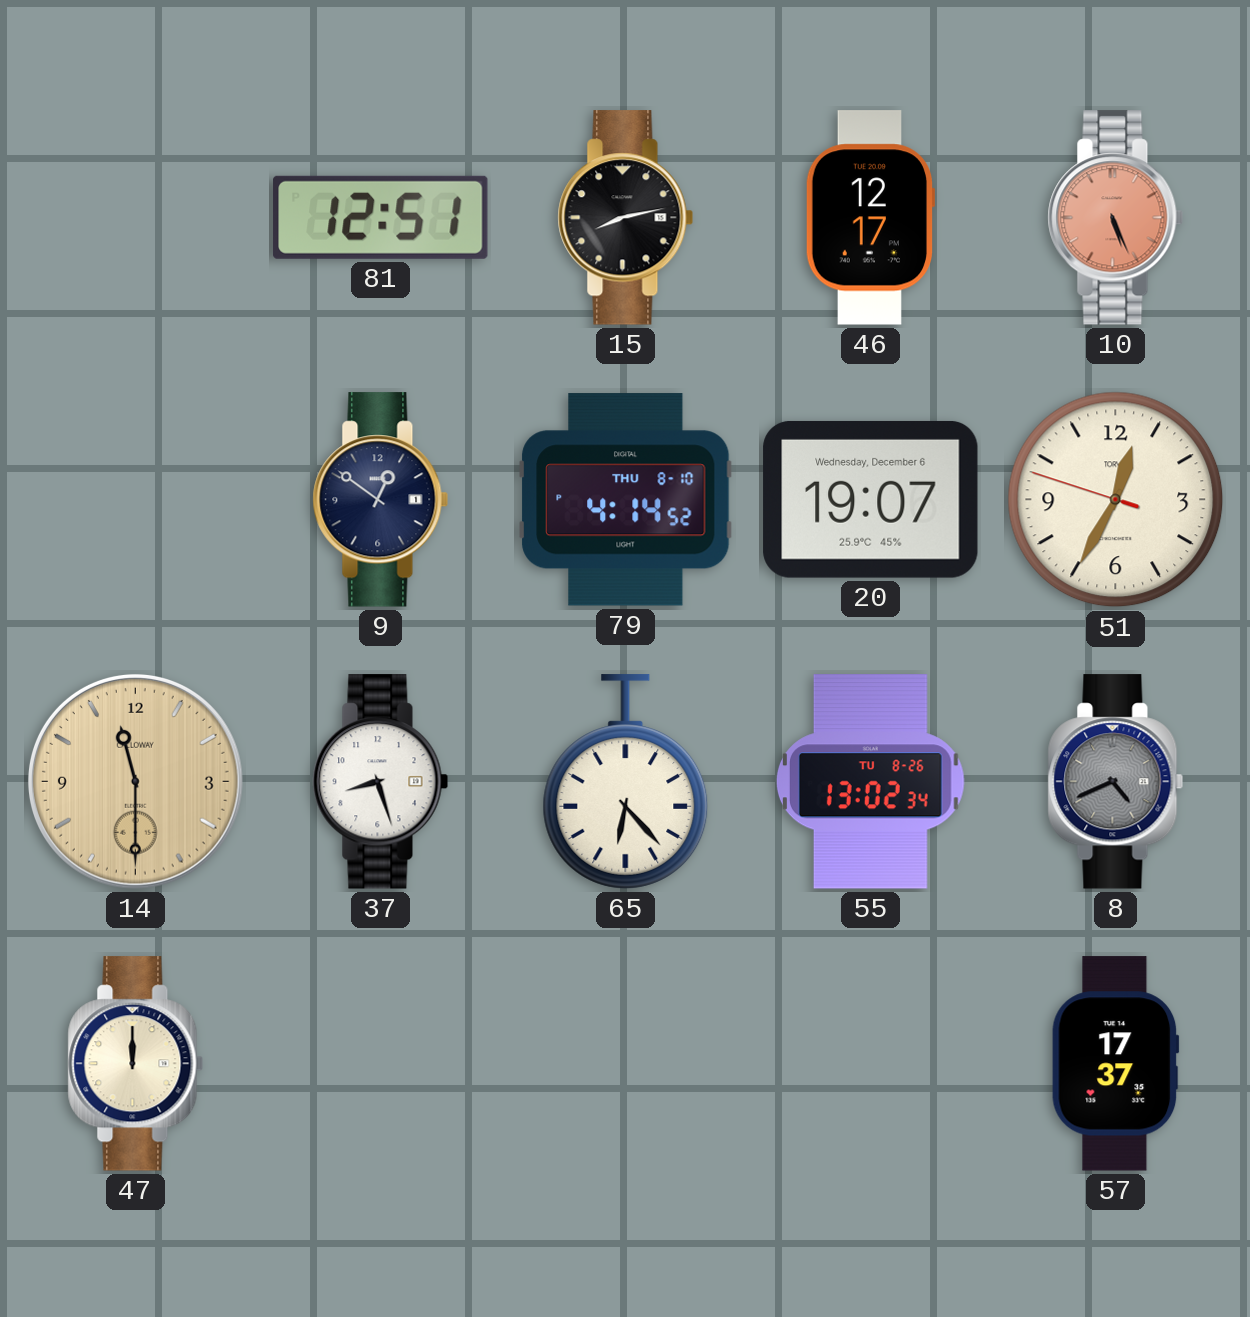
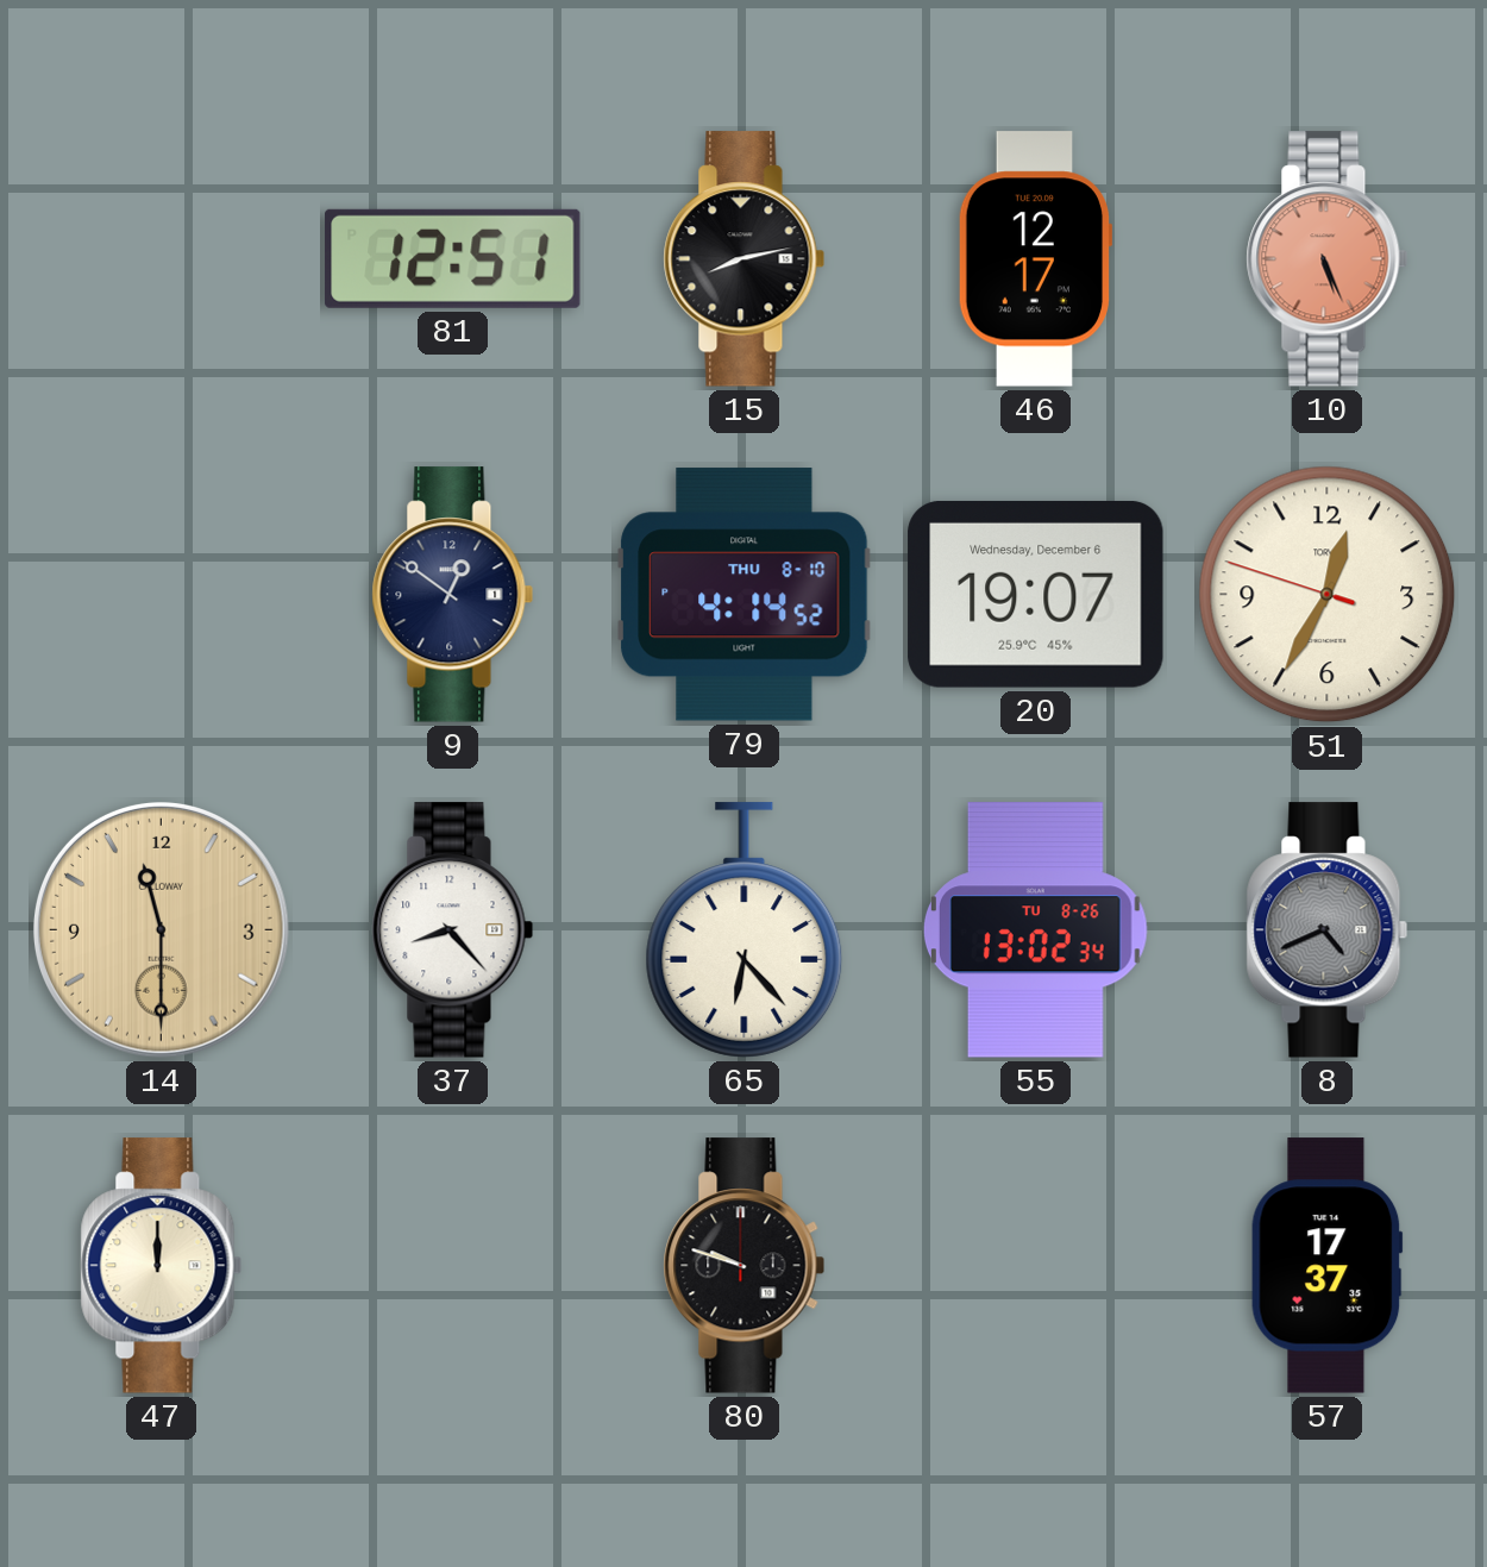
37: 8:27 -> 8:23
80: none -> 9:48
